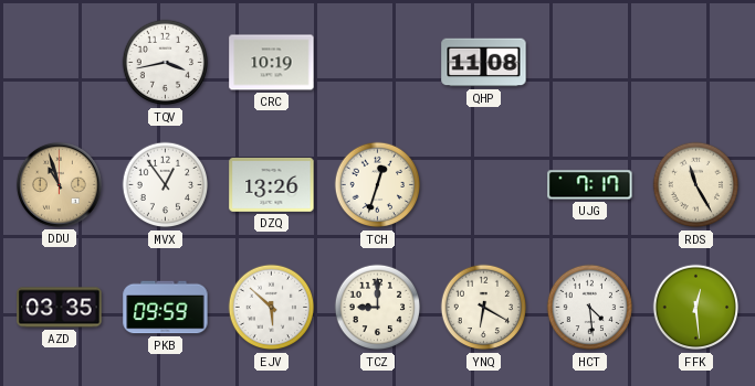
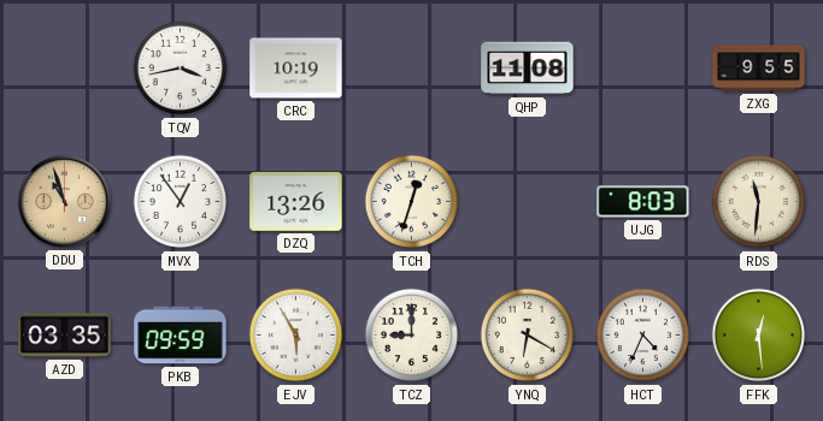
ZXG: none -> 9:55
UJG: 7:17 -> 8:03
RDS: 11:25 -> 11:31
EJV: 5:52 -> 5:55
HCT: 4:29 -> 4:34
